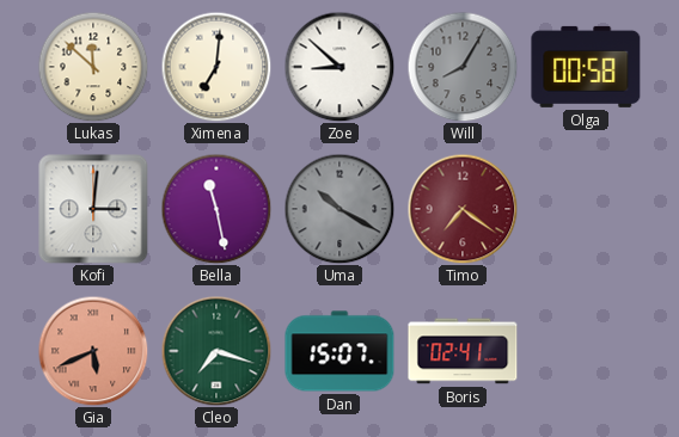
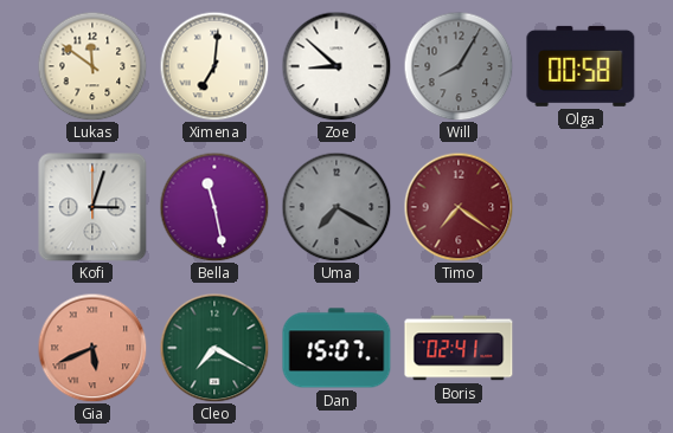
Lukas: 11:52 -> 11:51
Kofi: 3:01 -> 3:03
Uma: 10:20 -> 7:20
Cleo: 7:18 -> 7:20
